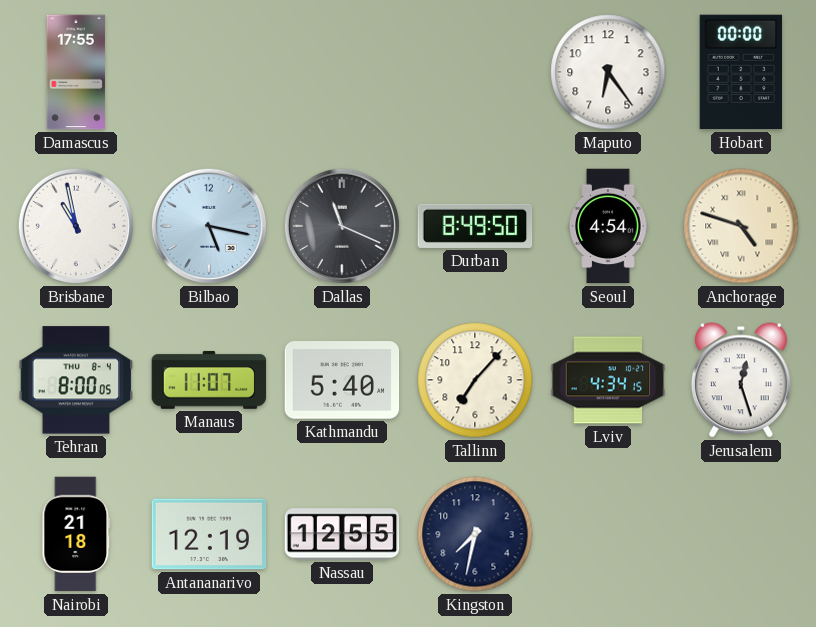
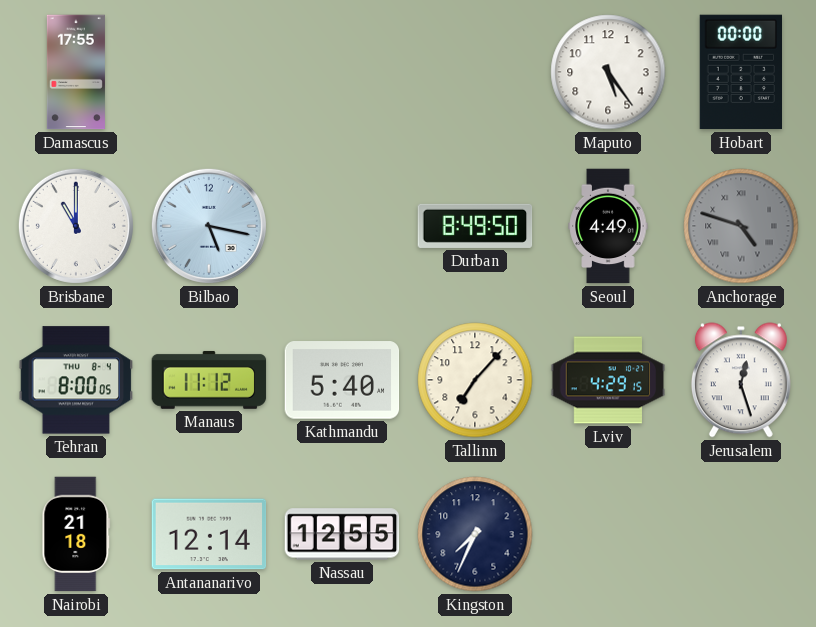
Maputo: 6:24 -> 5:24
Brisbane: 10:58 -> 11:00
Dallas: 11:19 -> none
Seoul: 4:54 -> 4:49
Anchorage dial: cream -> grey
Manaus: 11:07 -> 11:12
Lviv: 4:34 -> 4:29
Antananarivo: 12:19 -> 12:14
Kingston: 7:32 -> 7:34
